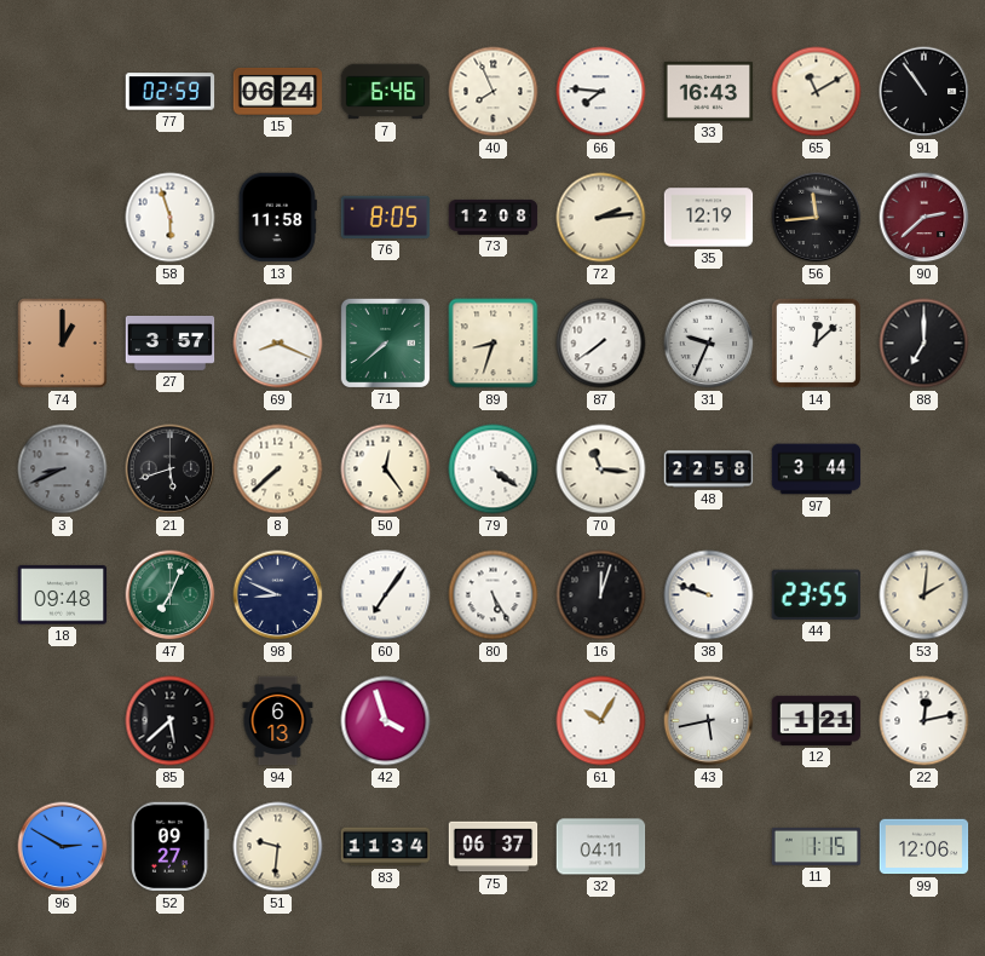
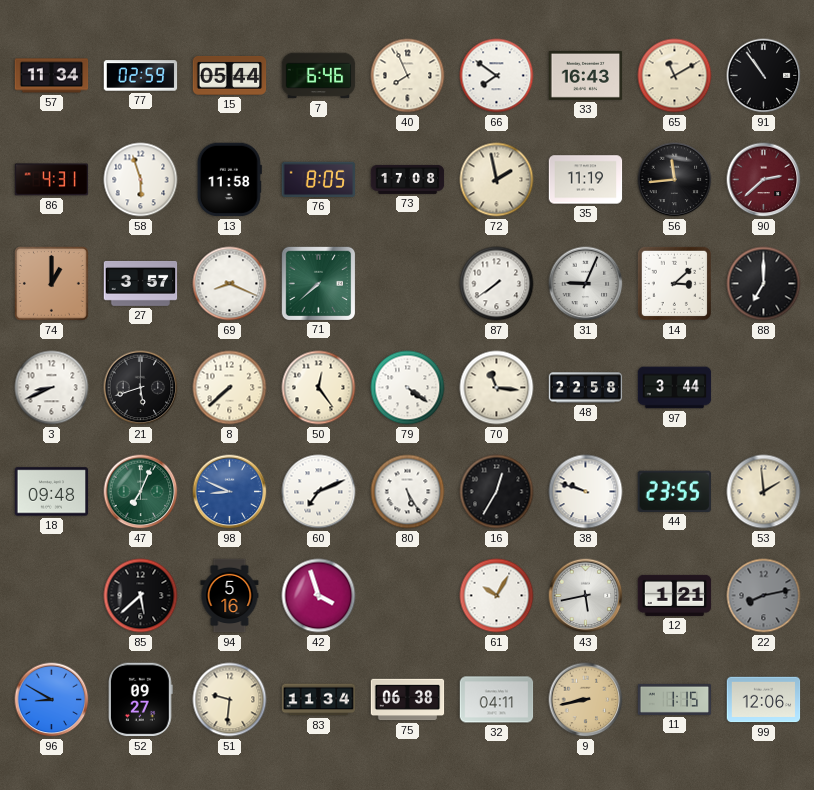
57: none -> 11:34
15: 06:24 -> 05:44
66: 7:46 -> 7:51
86: none -> 4:31
73: 12:08 -> 17:08
72: 2:14 -> 1:58
35: 12:19 -> 11:19
89: 8:33 -> none
31: 9:34 -> 9:04
14: 12:08 -> 3:08
3 dial: grey -> white
98 dial: navy -> blue
60: 7:06 -> 7:11
16: 12:03 -> 12:35
53: 2:01 -> 1:59
94: 6:13 -> 5:16
22: 12:13 -> 8:13
22 dial: white -> grey
96: 2:50 -> 8:50
75: 06:37 -> 06:38
9: none -> 8:43
